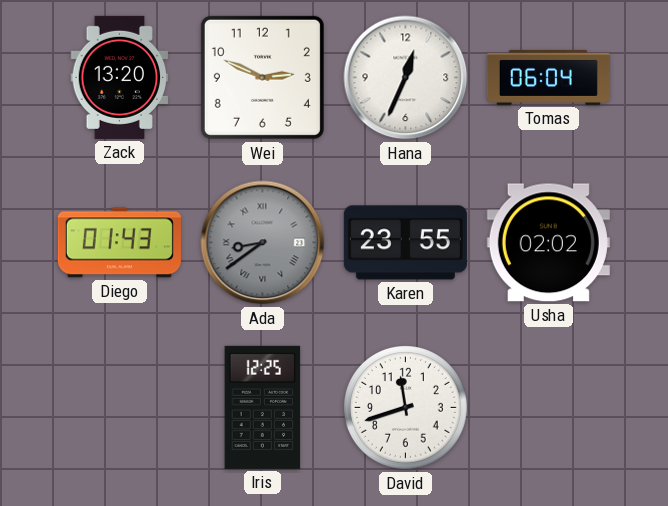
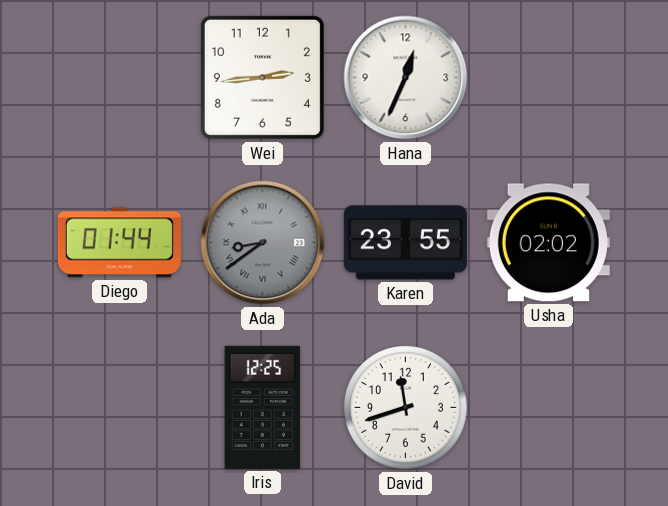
Zack: 13:20 -> none
Wei: 2:49 -> 2:44
Tomas: 06:04 -> none
Diego: 01:43 -> 01:44
